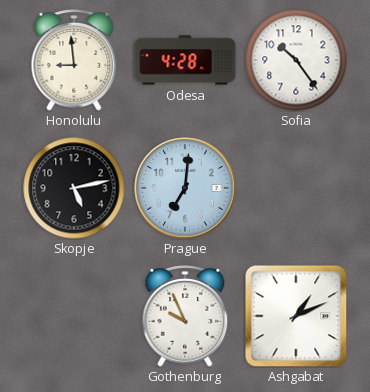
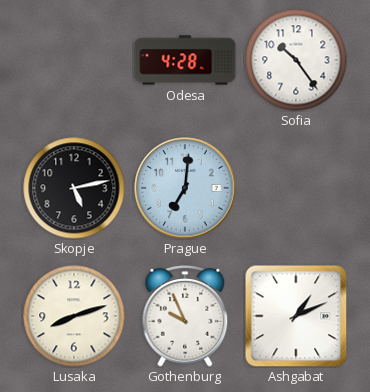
Honolulu: 8:59 -> none
Lusaka: none -> 8:12
